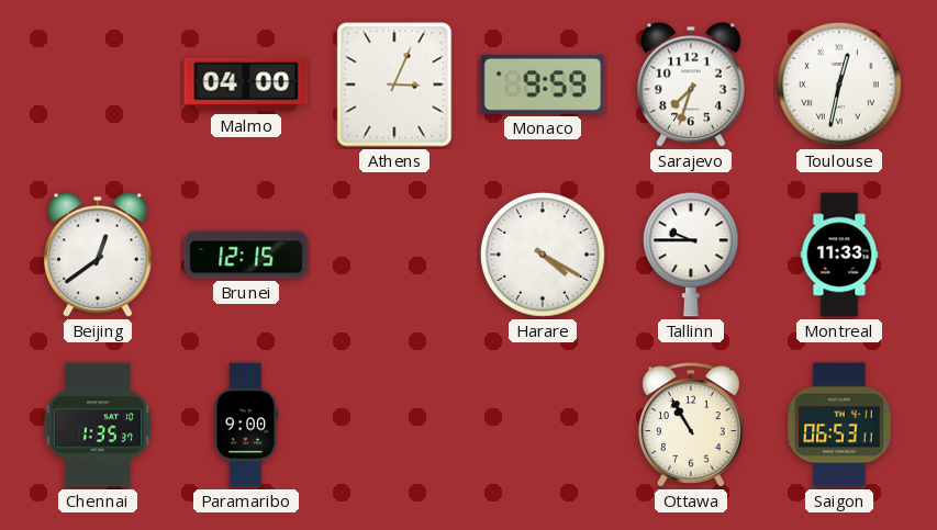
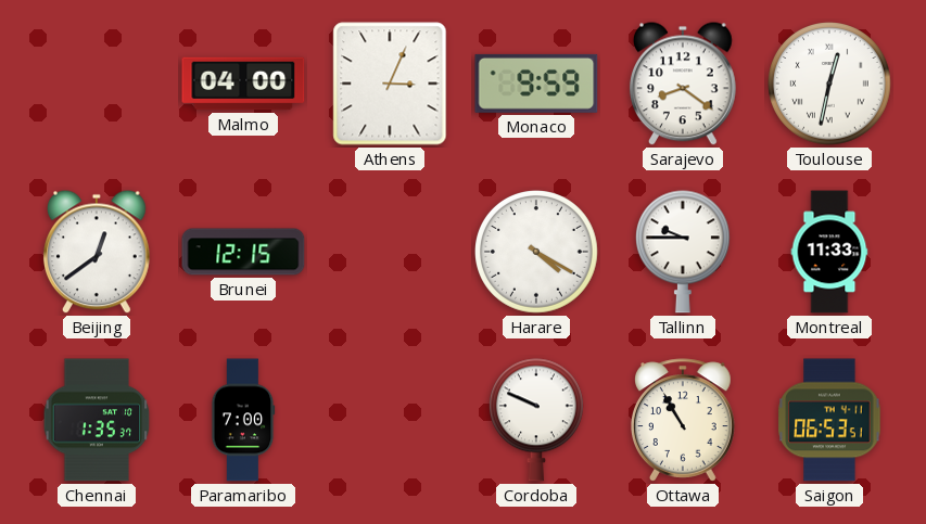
Sarajevo: 7:33 -> 8:21
Paramaribo: 9:00 -> 7:00
Cordoba: none -> 9:49
Saigon: 06:53:11 -> 06:53:51
